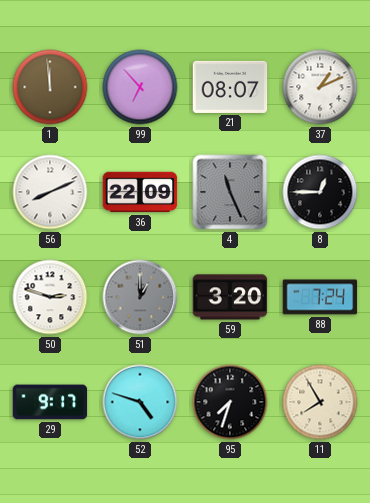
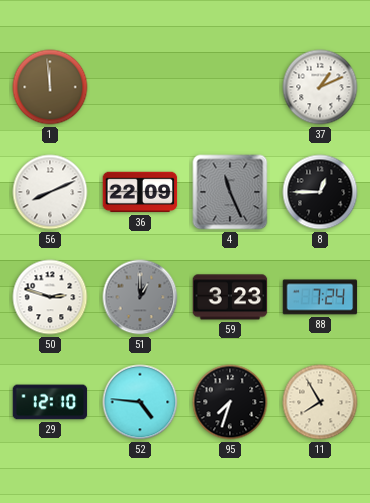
99: 6:53 -> none
21: 08:07 -> none
59: 3:20 -> 3:23
29: 9:17 -> 12:10
52: 4:48 -> 4:46
